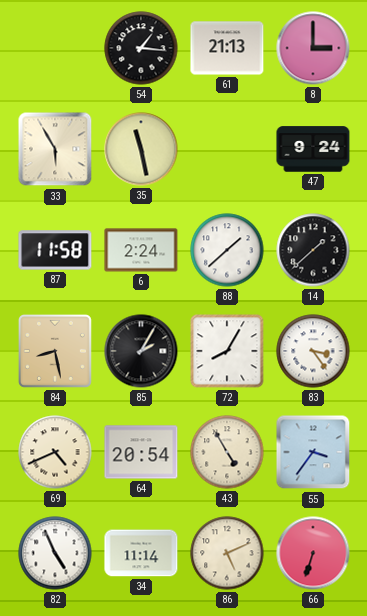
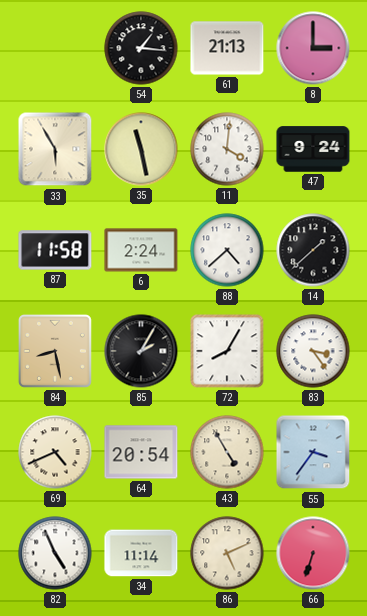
11: none -> 4:01
88: 1:38 -> 4:38
